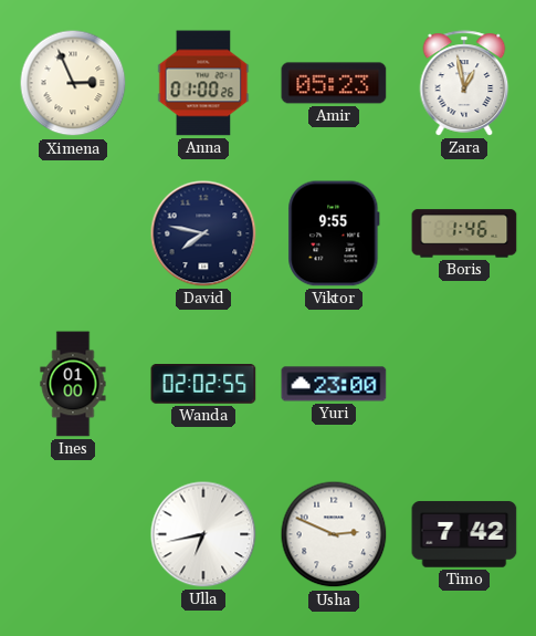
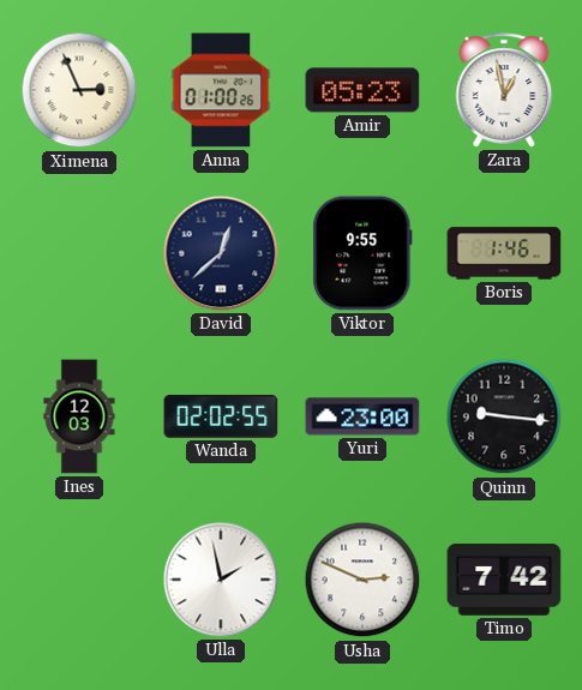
David: 7:47 -> 12:38
Ines: 01:00 -> 12:03
Quinn: none -> 9:16
Ulla: 6:43 -> 1:58
